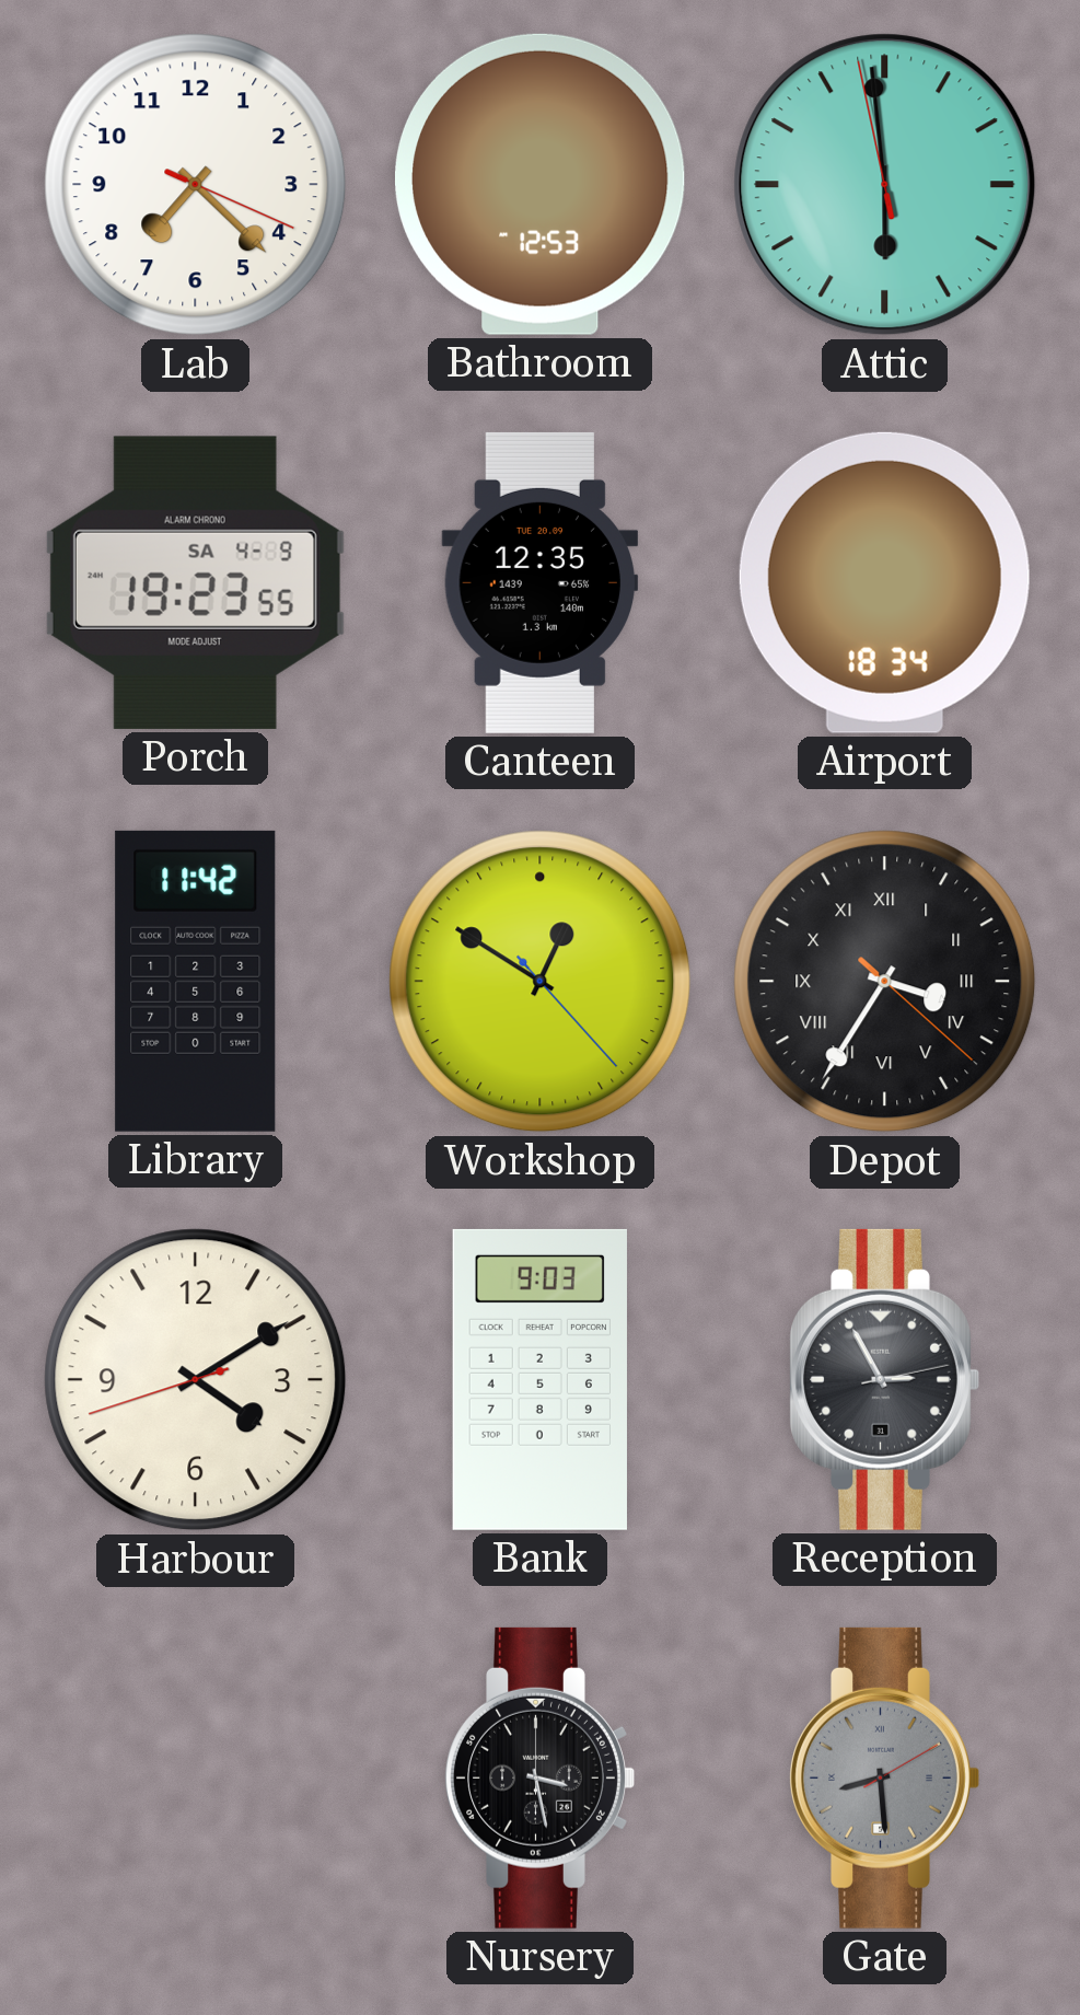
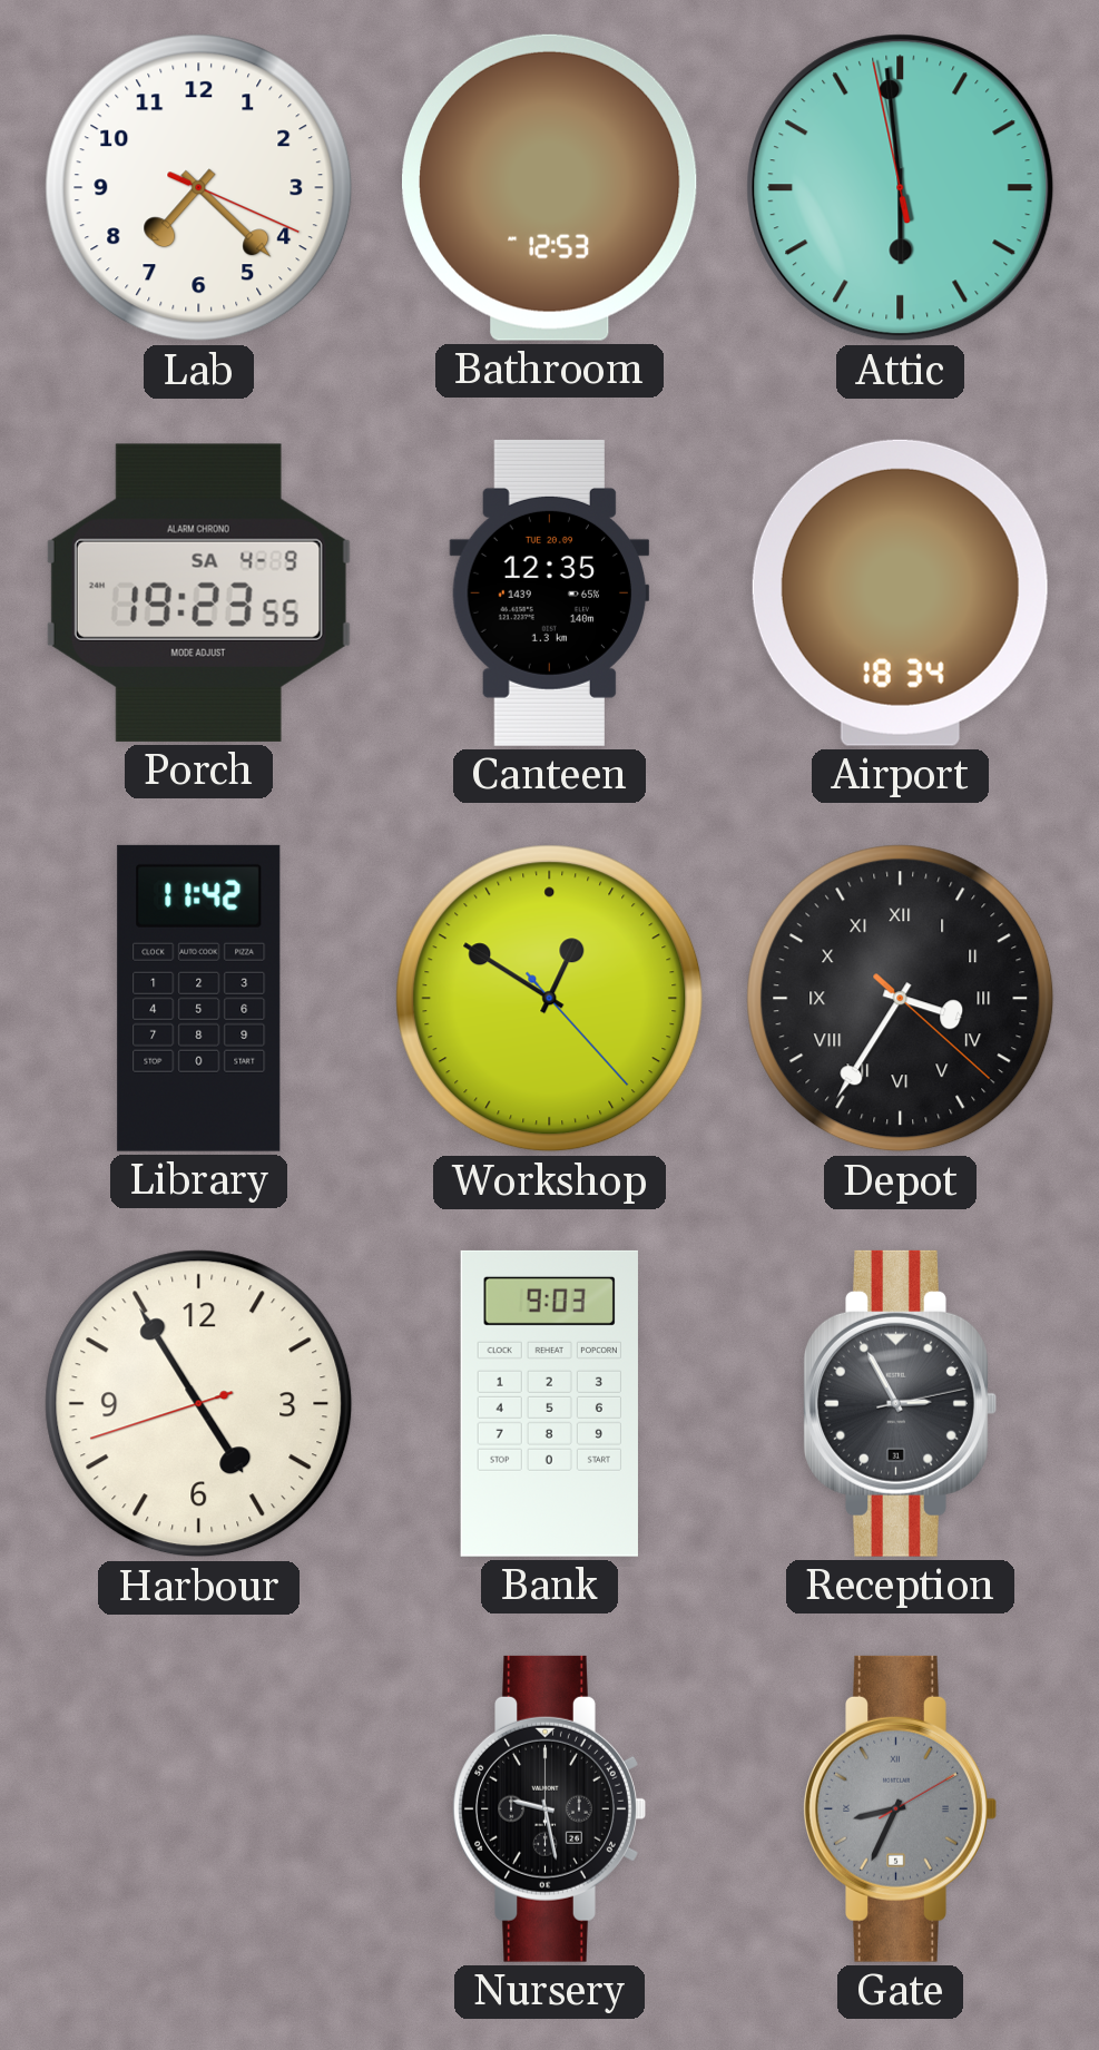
Harbour: 4:09 -> 4:54
Nursery: 3:28 -> 9:28
Gate: 8:29 -> 8:34
